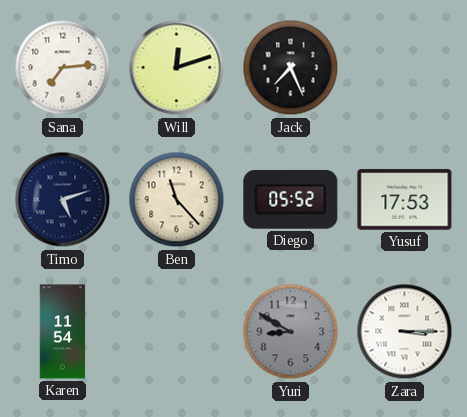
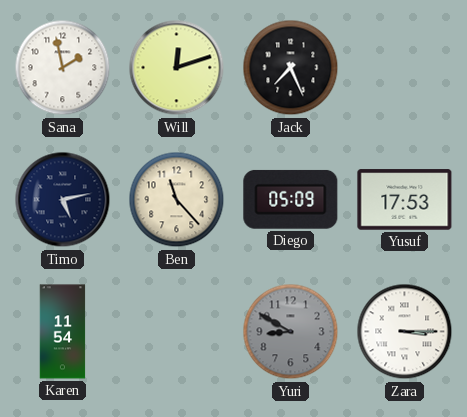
Sana: 7:14 -> 1:58
Timo: 5:12 -> 5:13
Diego: 05:52 -> 05:09
